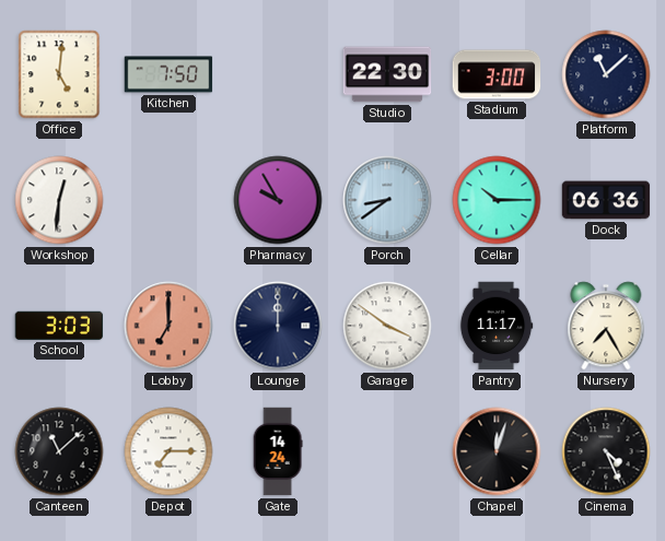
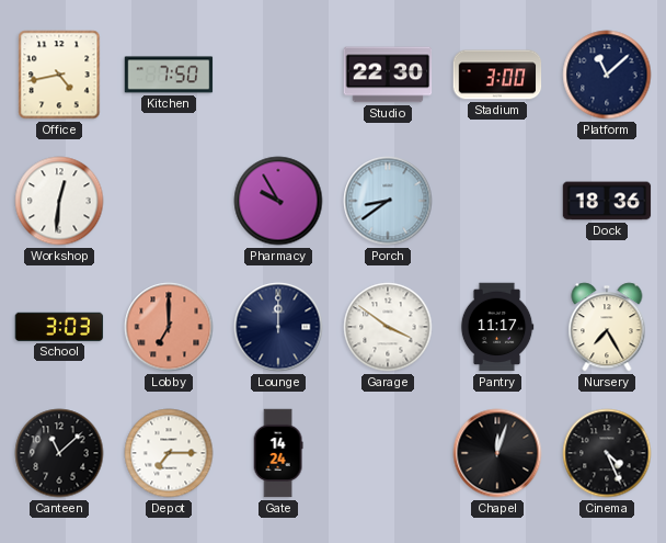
Office: 5:01 -> 4:43
Cellar: 10:15 -> none
Dock: 06:36 -> 18:36
